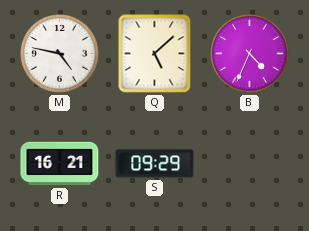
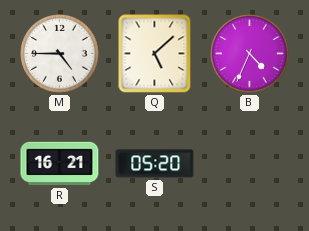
M: 4:47 -> 4:45
S: 09:29 -> 05:20
